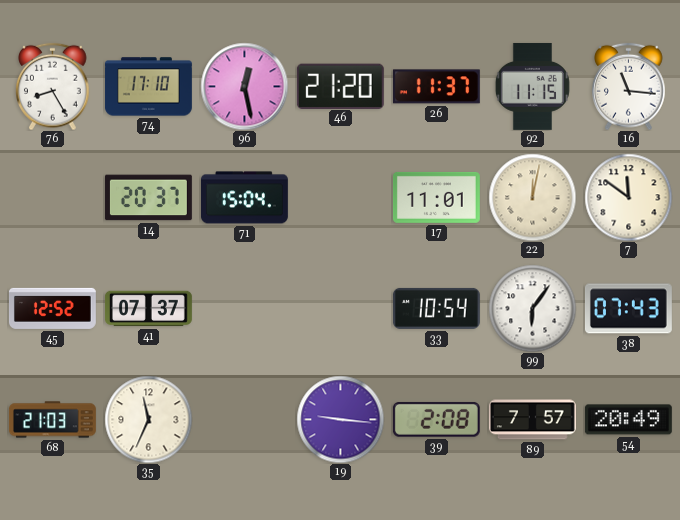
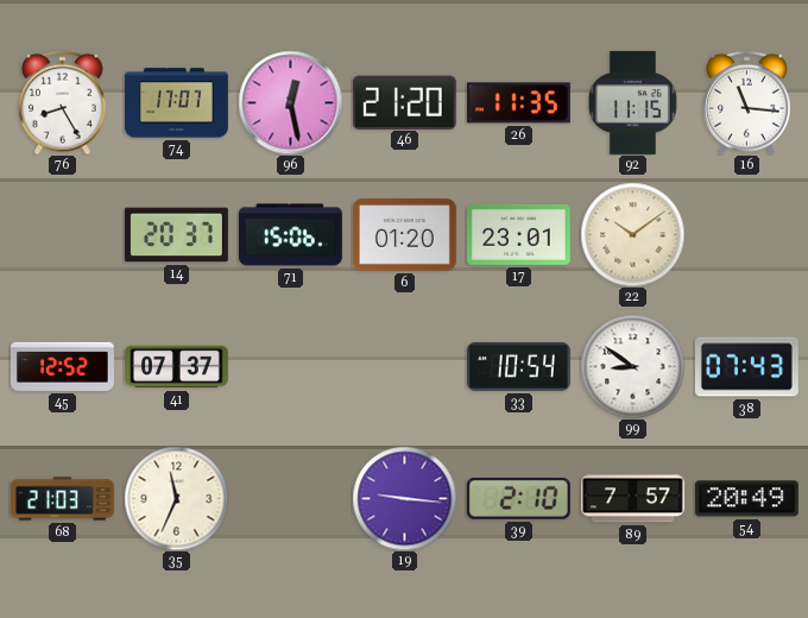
74: 17:10 -> 17:07
26: 11:37 -> 11:35
71: 15:04 -> 15:06
6: none -> 01:20
17: 11:01 -> 23:01
22: 12:02 -> 10:09
7: 11:51 -> none
99: 6:06 -> 8:51
39: 2:08 -> 2:10
